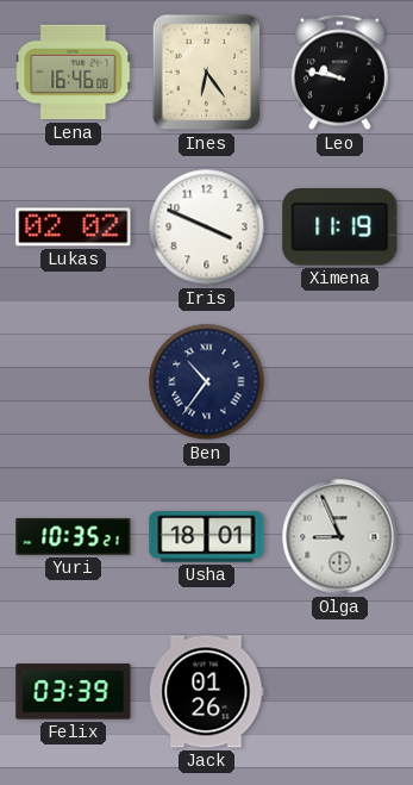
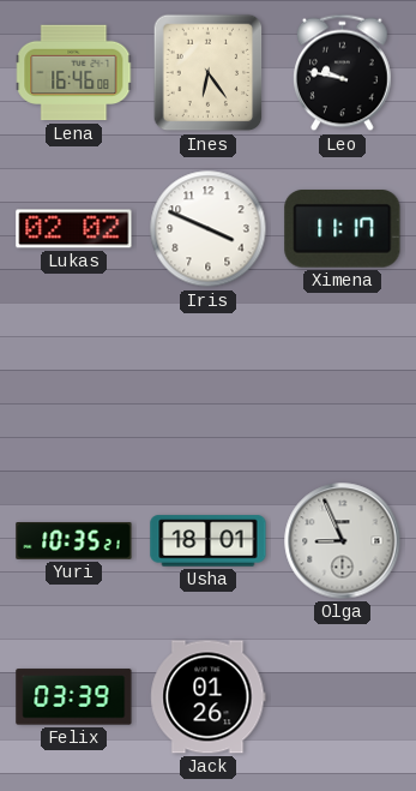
Ximena: 11:19 -> 11:17
Ben: 10:36 -> none
